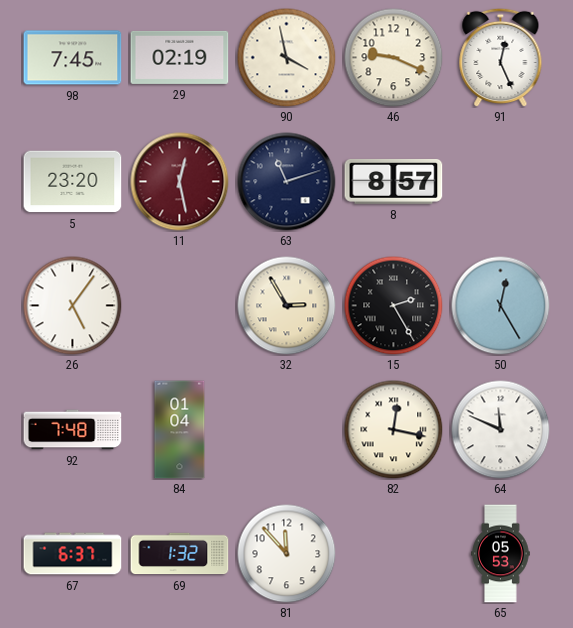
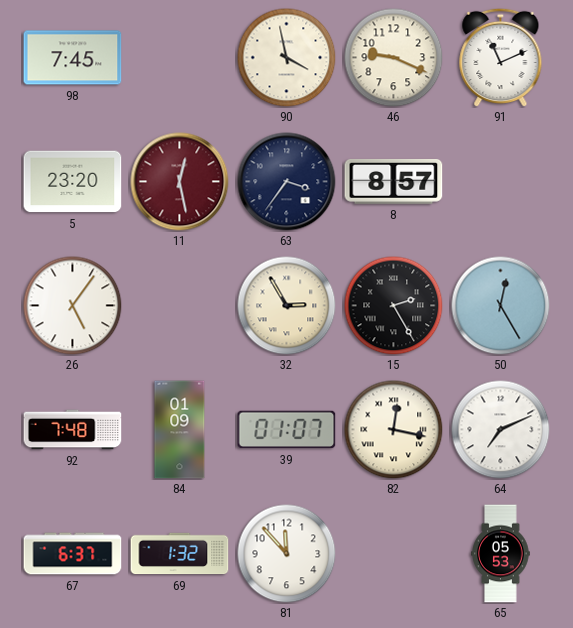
29: 02:19 -> none
91: 12:26 -> 11:11
63: 11:12 -> 3:36
84: 01:04 -> 01:09
39: none -> 01:07
64: 11:49 -> 7:11
